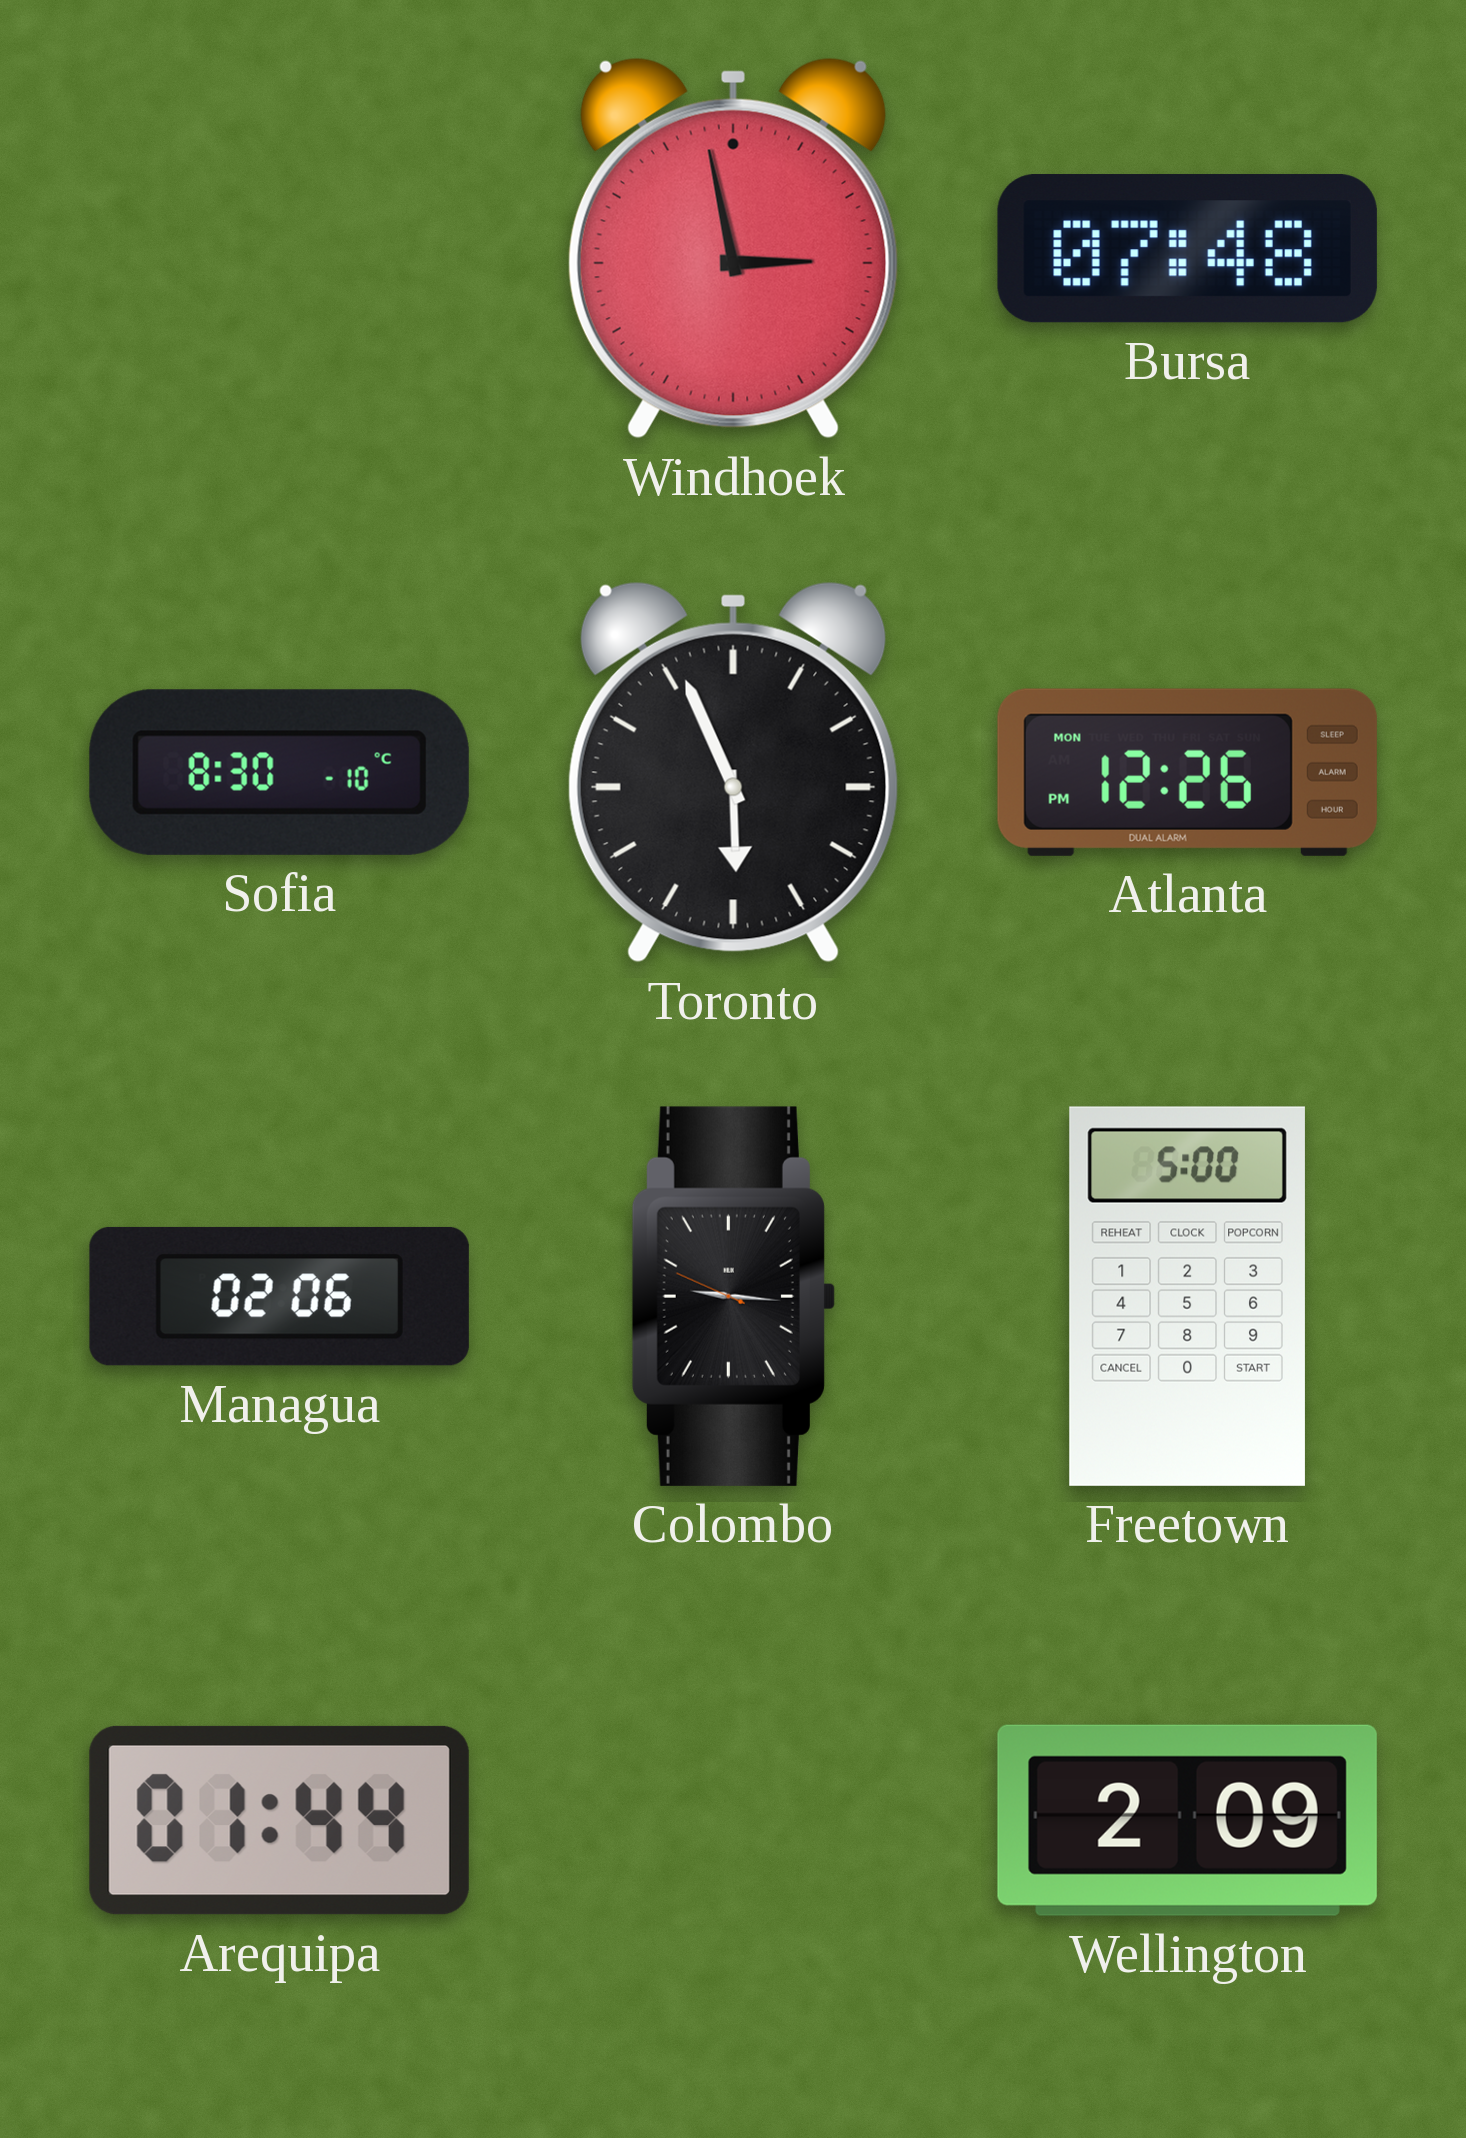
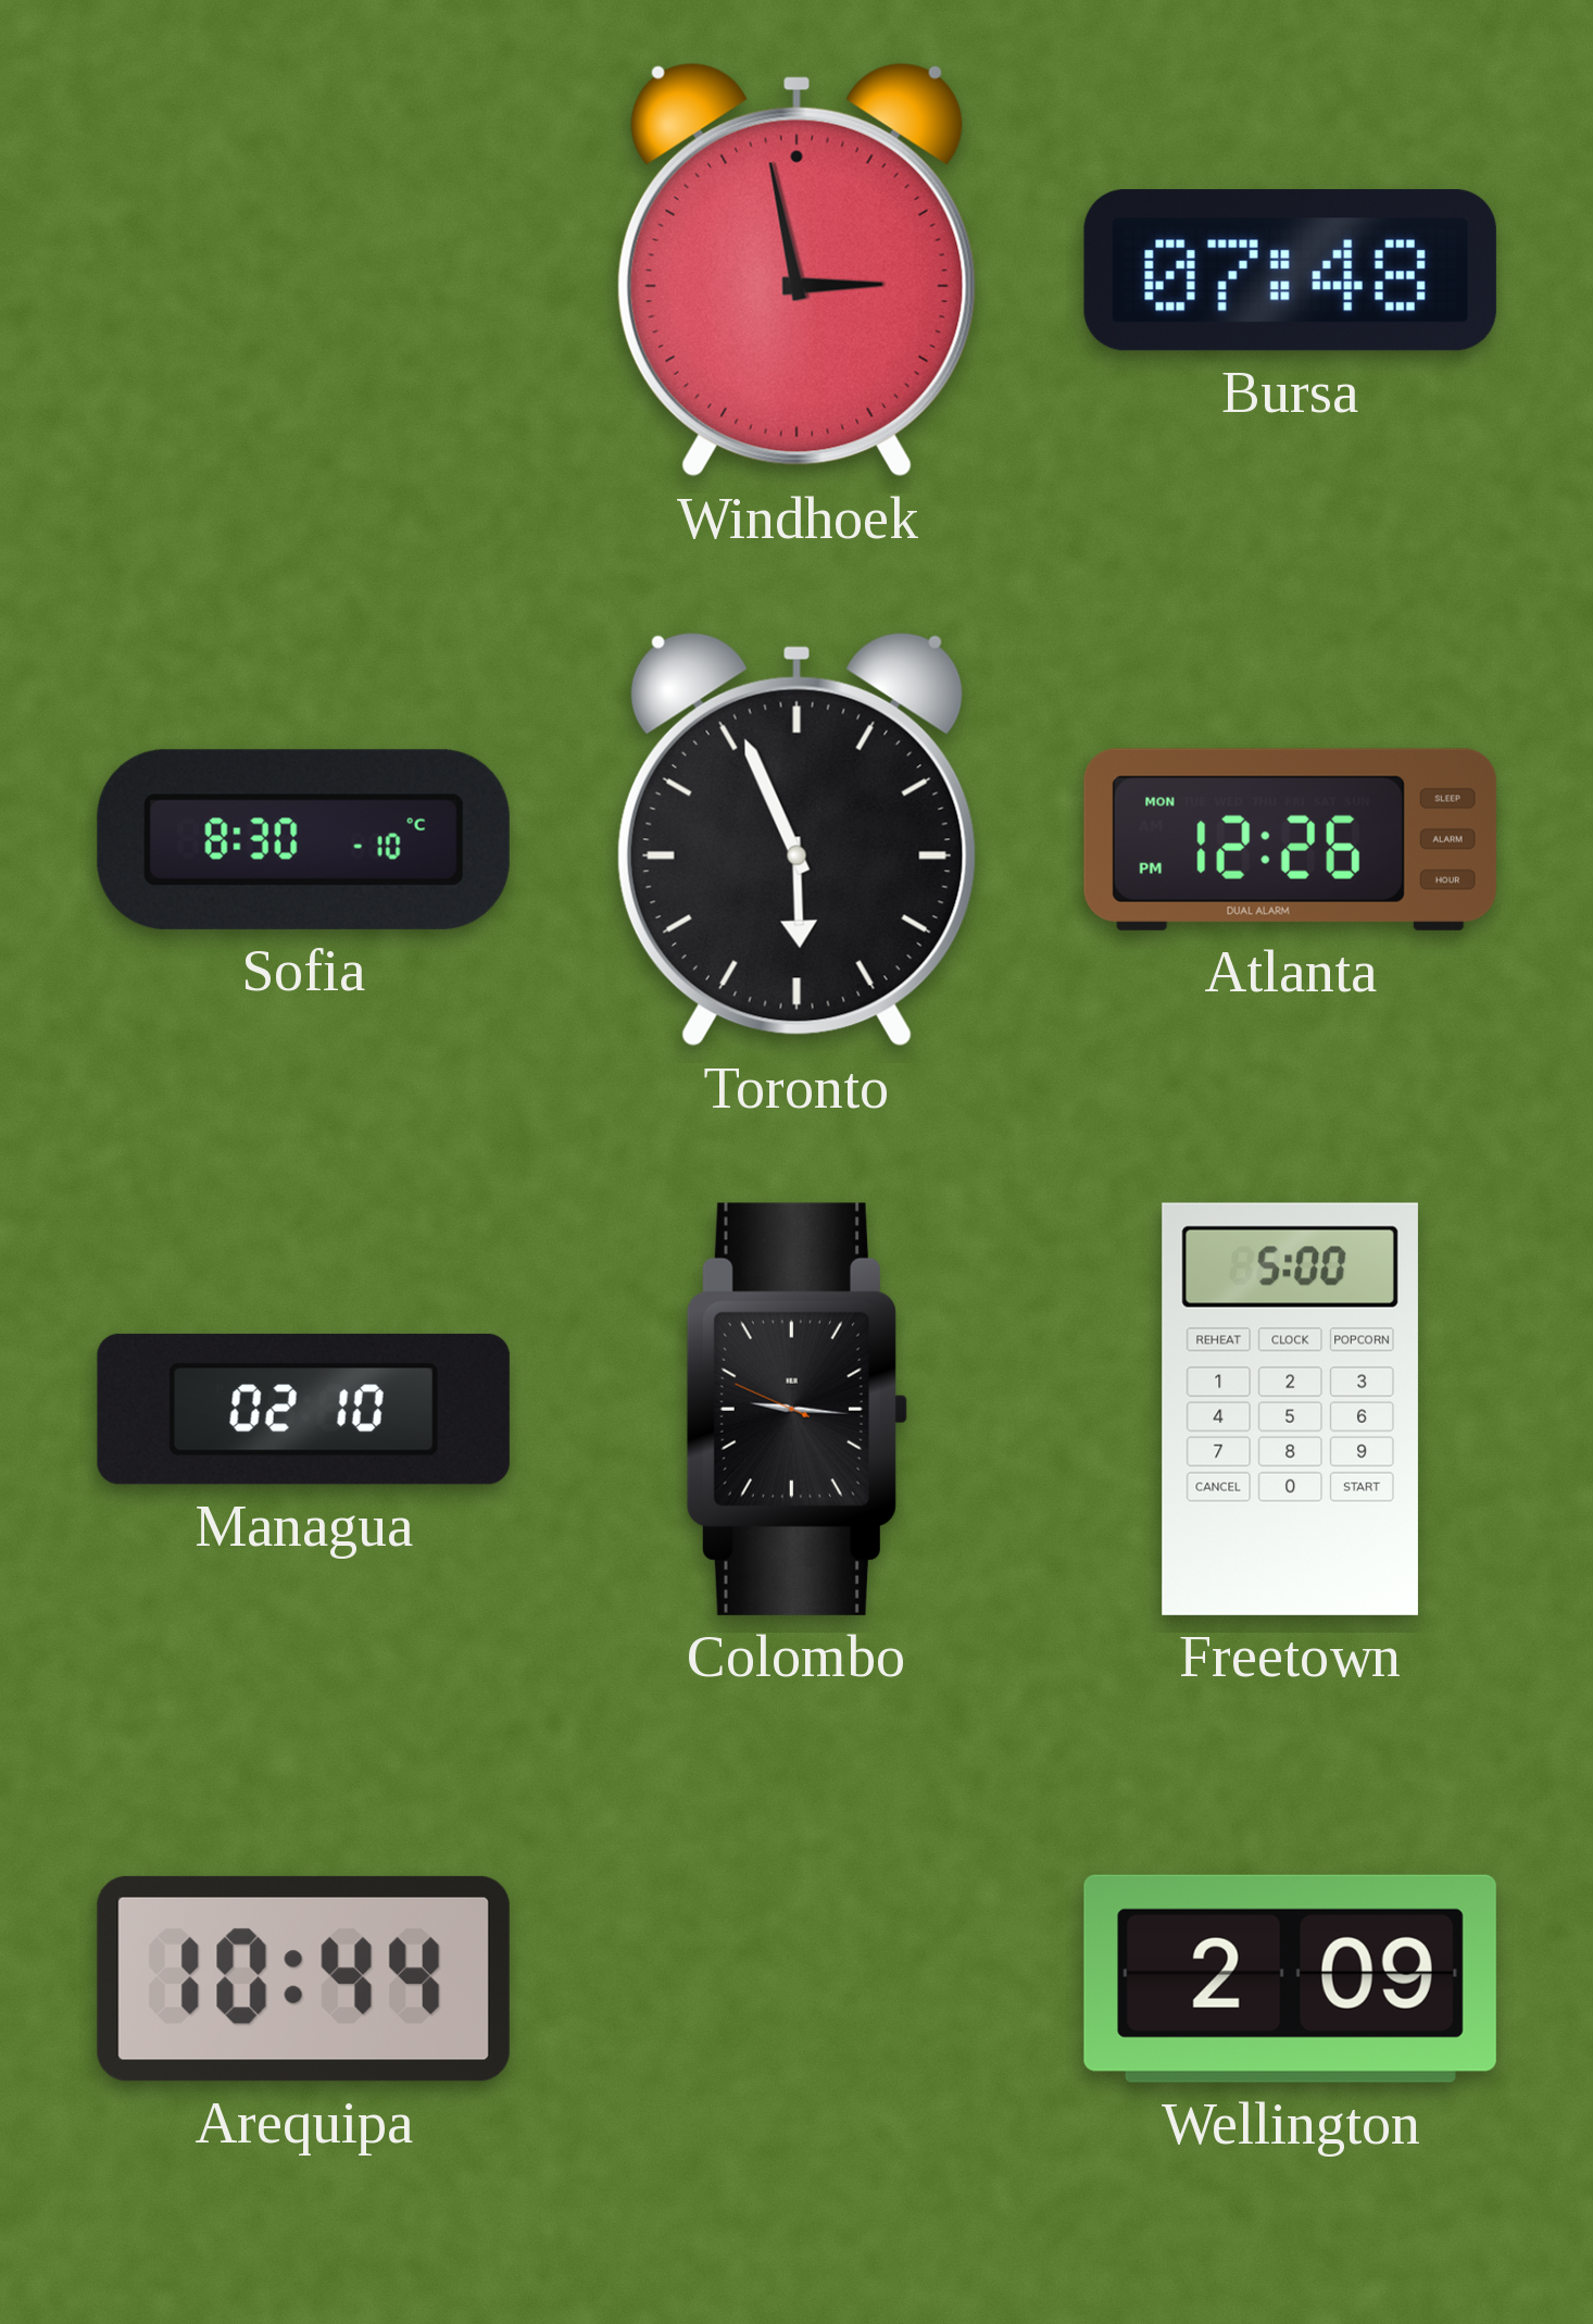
Managua: 02:06 -> 02:10
Arequipa: 01:44 -> 10:44
